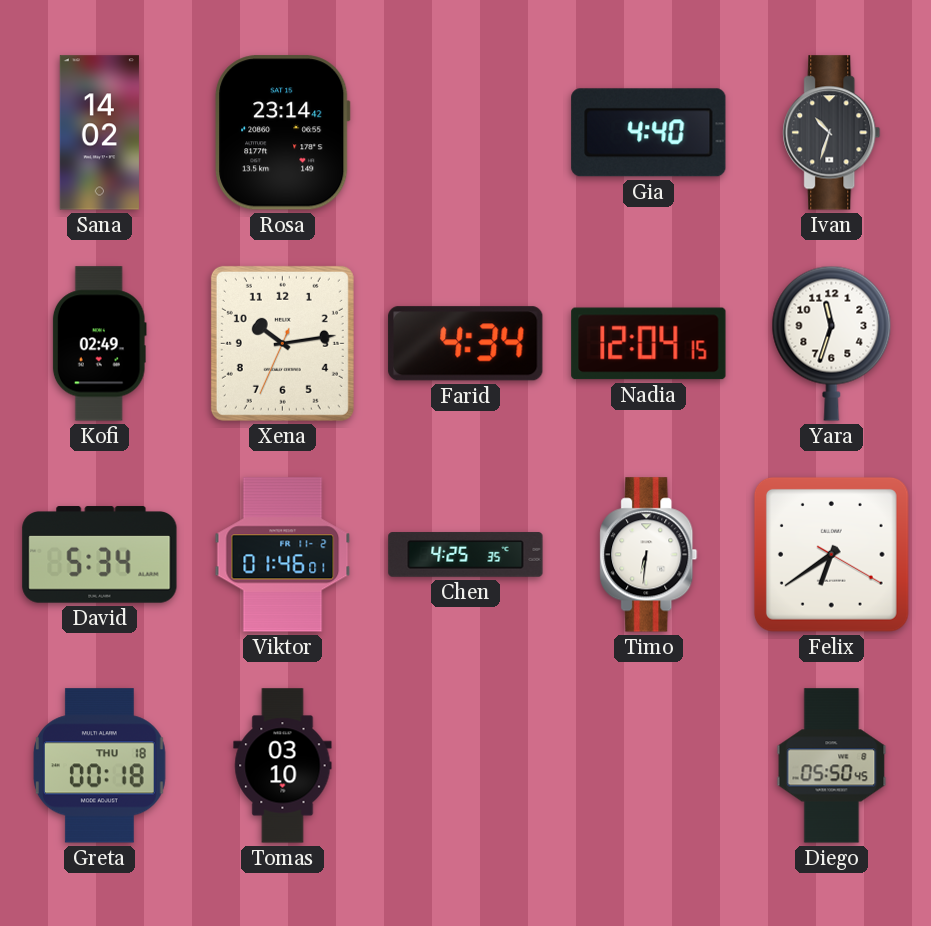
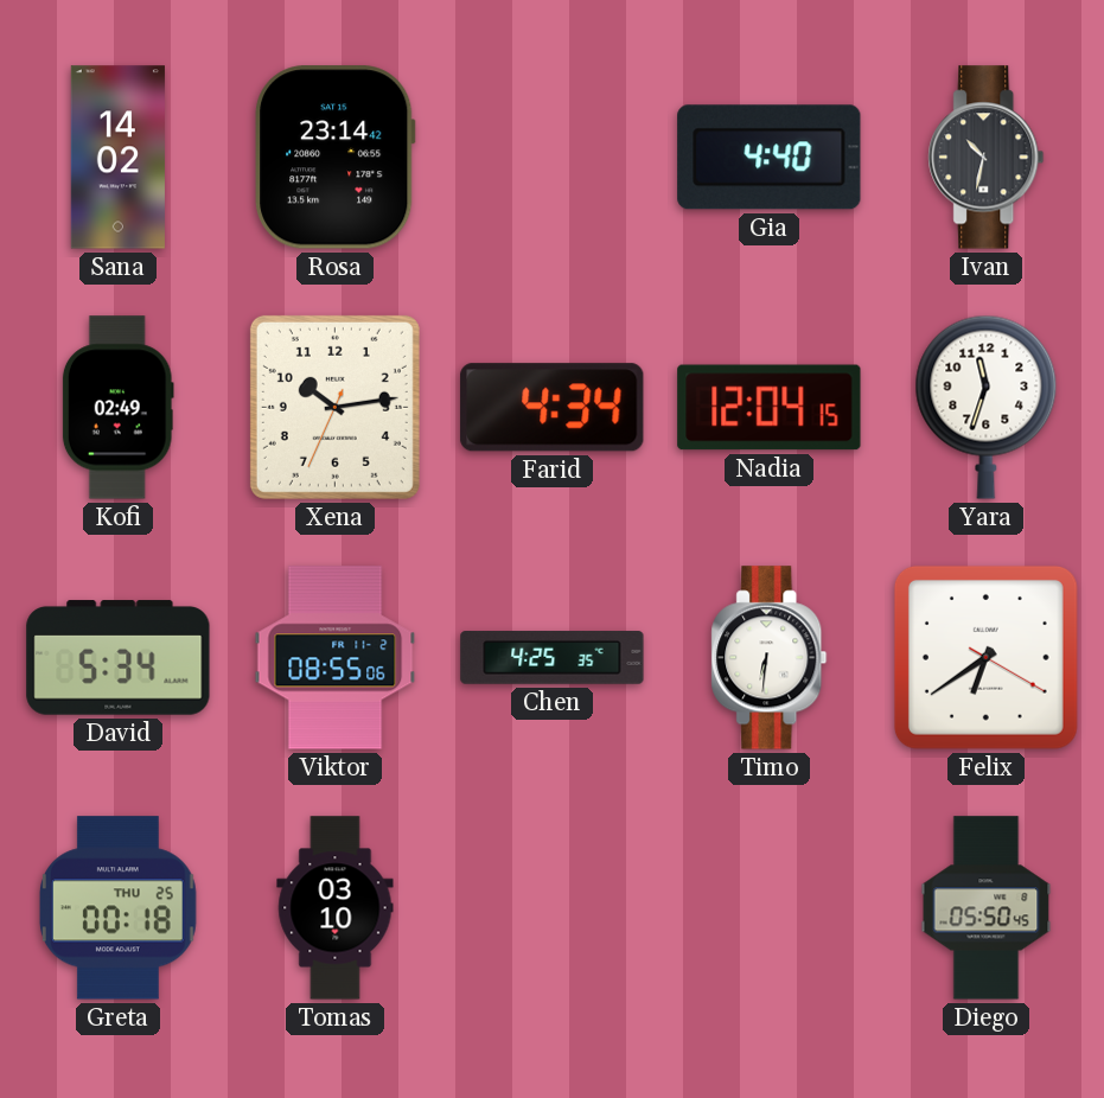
Ivan: 10:33 -> 10:32
Viktor: 01:46 -> 08:55
Greta date: THU 18 -> THU 25
